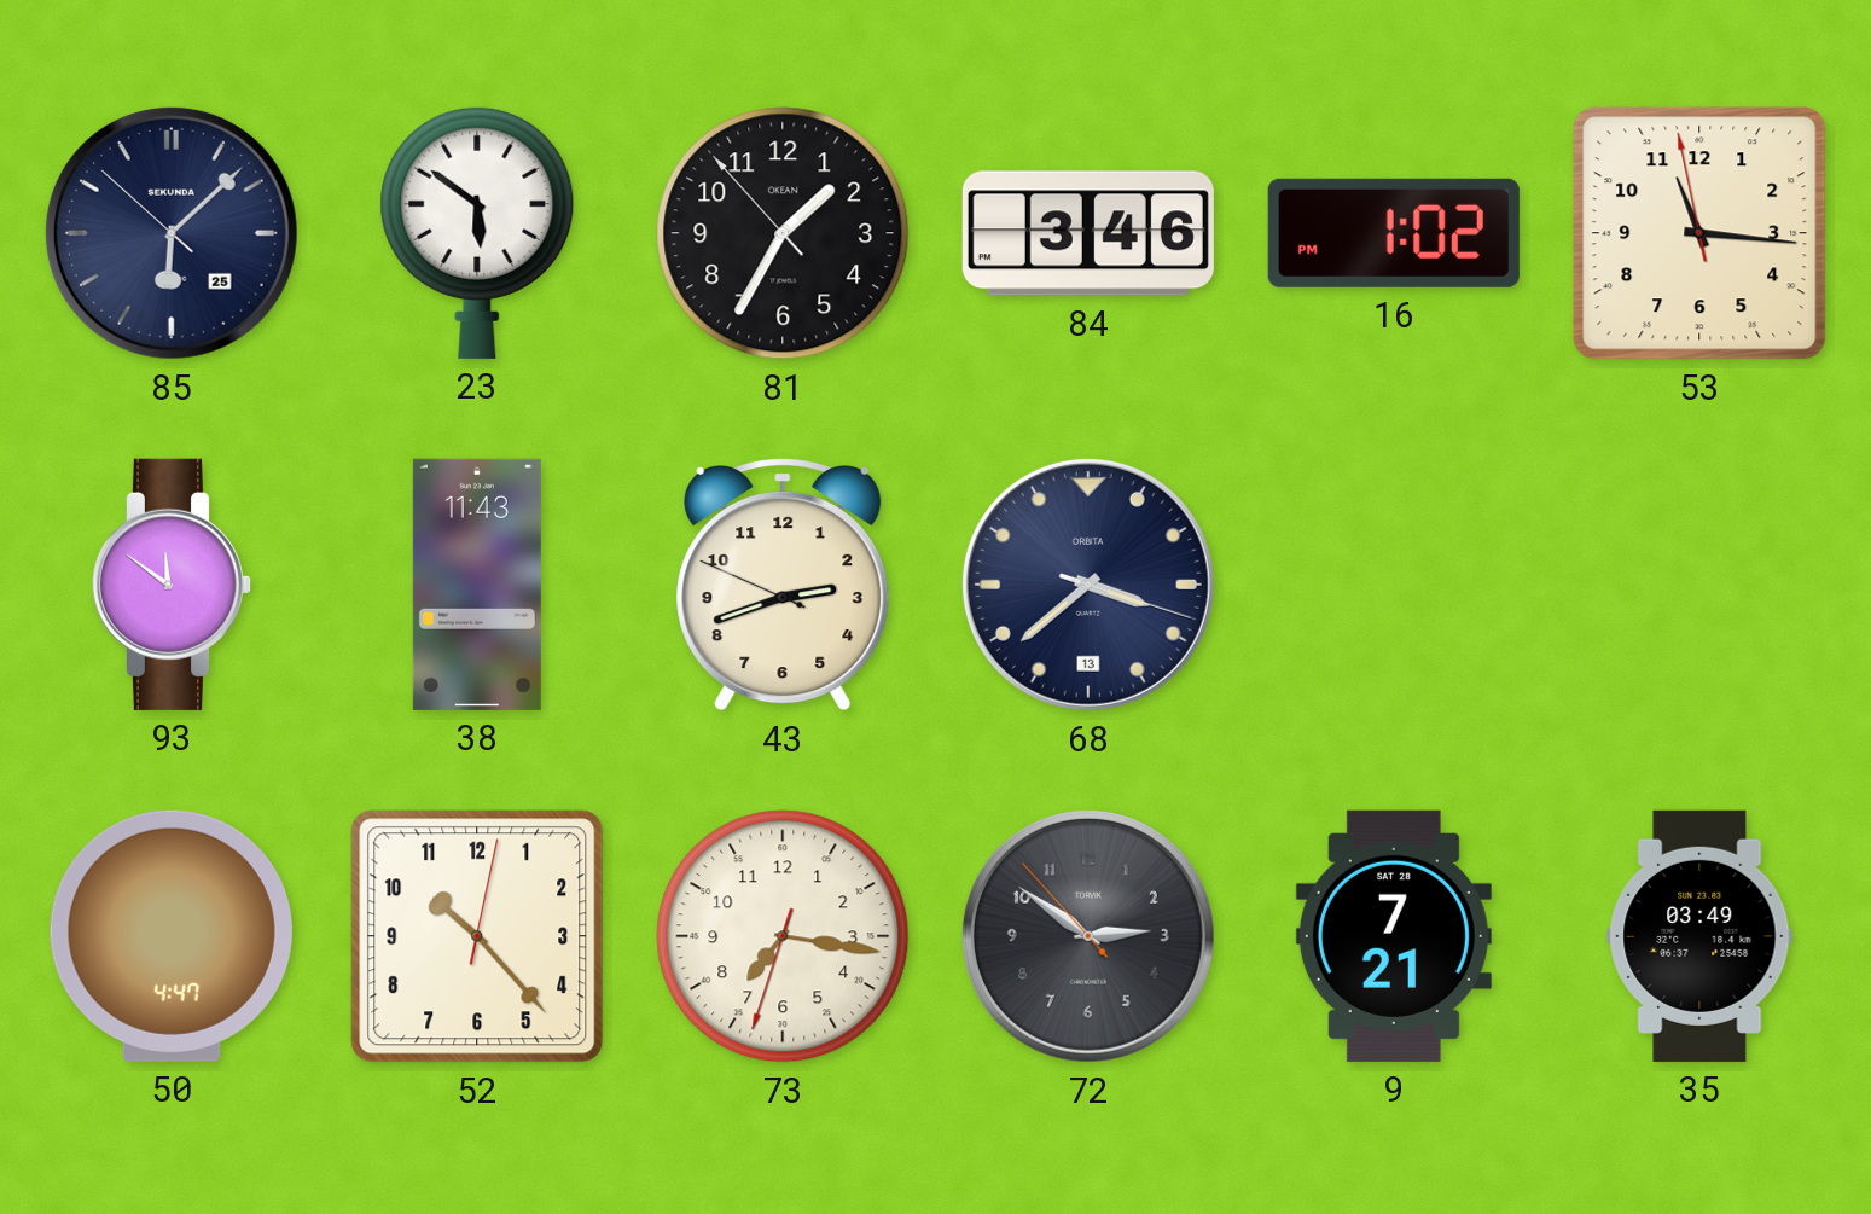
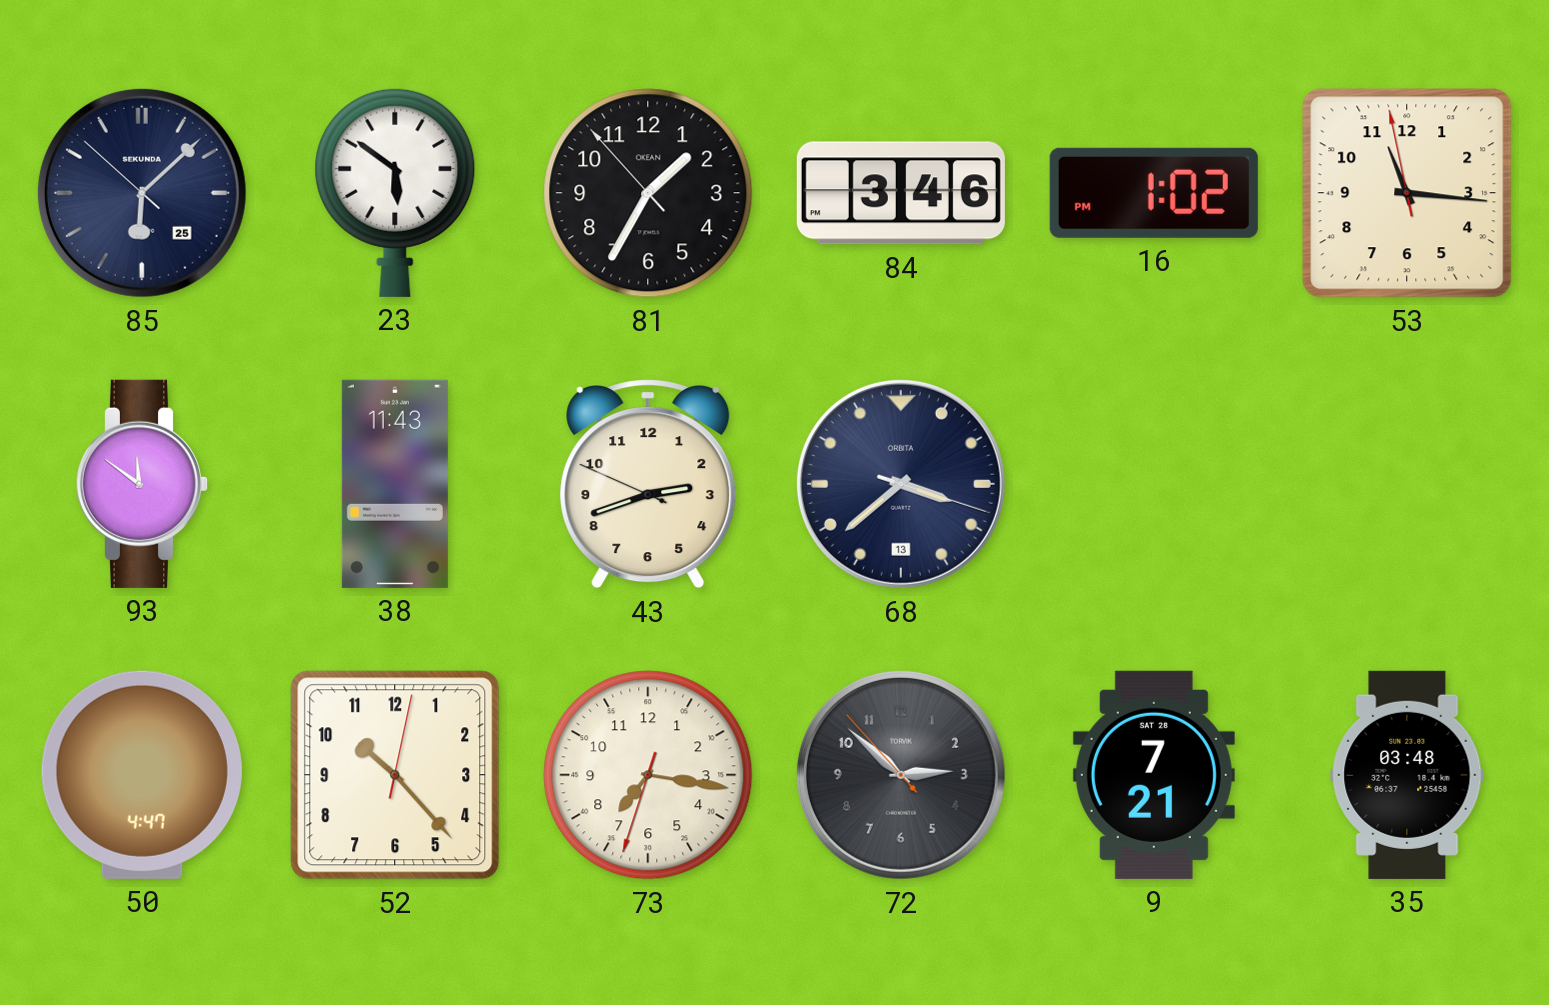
72: 2:50 -> 2:51
35: 03:49 -> 03:48
